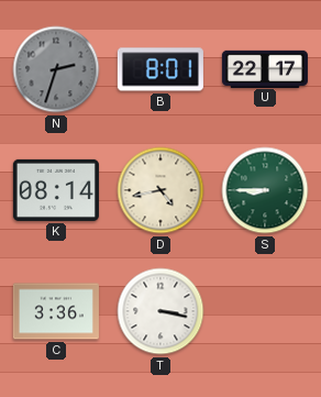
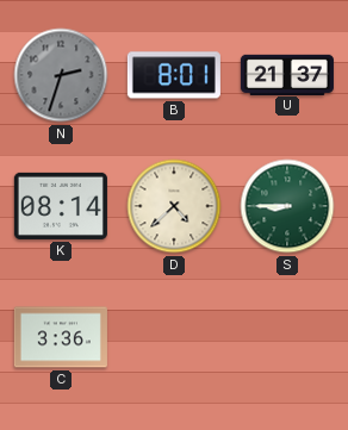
U: 22:17 -> 21:37
D: 4:43 -> 4:38
T: 3:17 -> none
